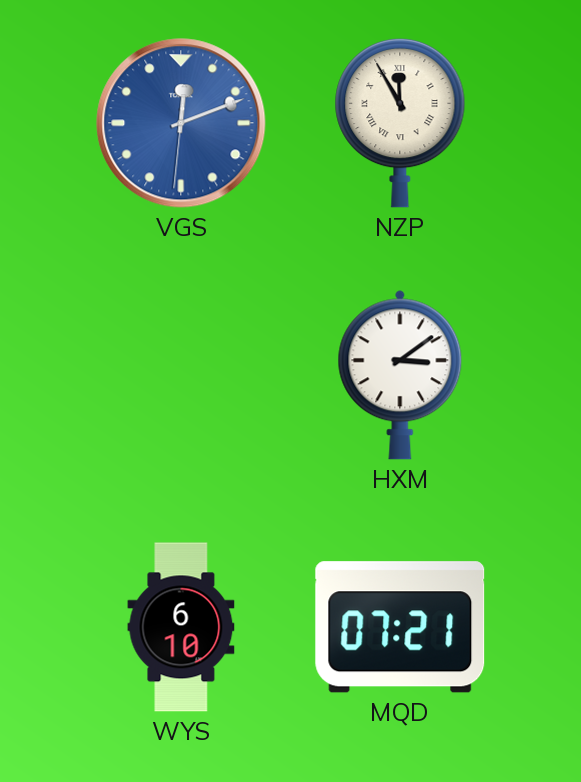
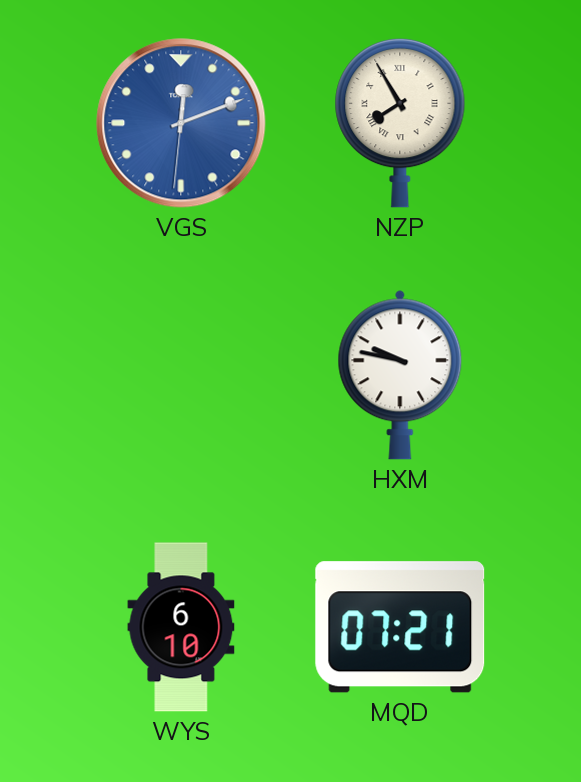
NZP: 11:55 -> 7:55
HXM: 3:09 -> 9:47
